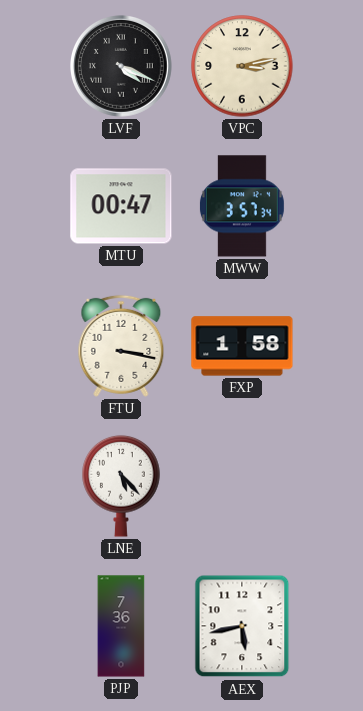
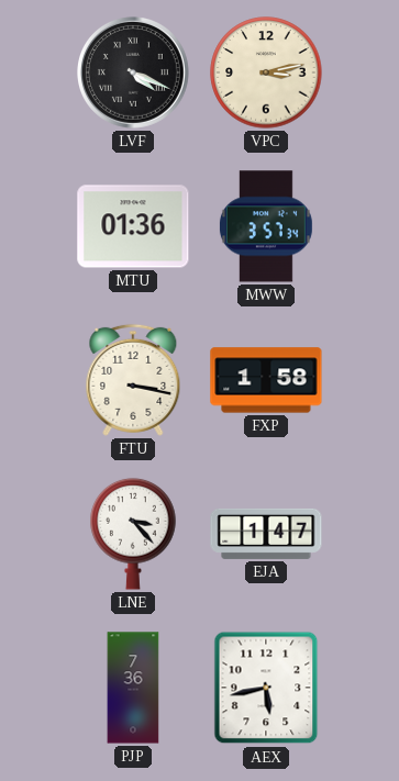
MTU: 00:47 -> 01:36
LNE: 5:23 -> 3:23
EJA: none -> 1:47
